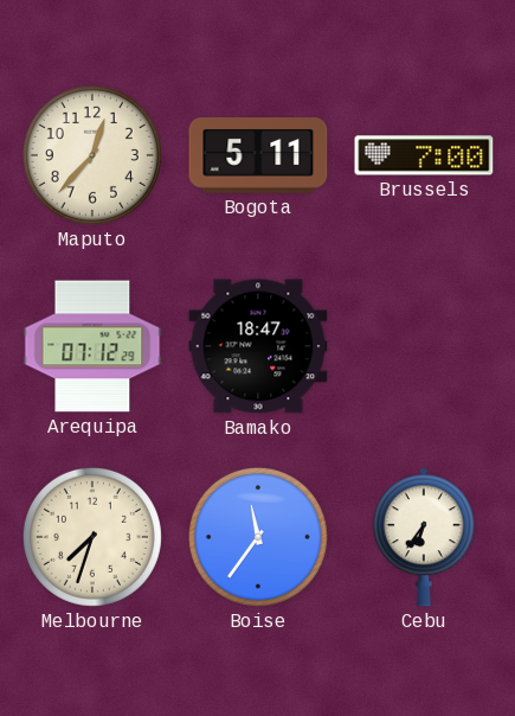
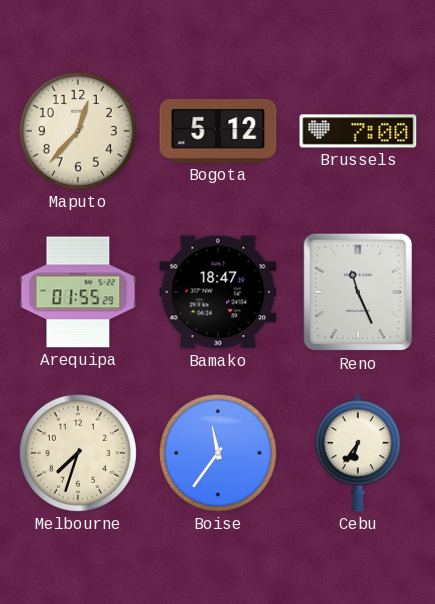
Bogota: 5:11 -> 5:12
Arequipa: 07:12 -> 01:55
Reno: none -> 11:26
